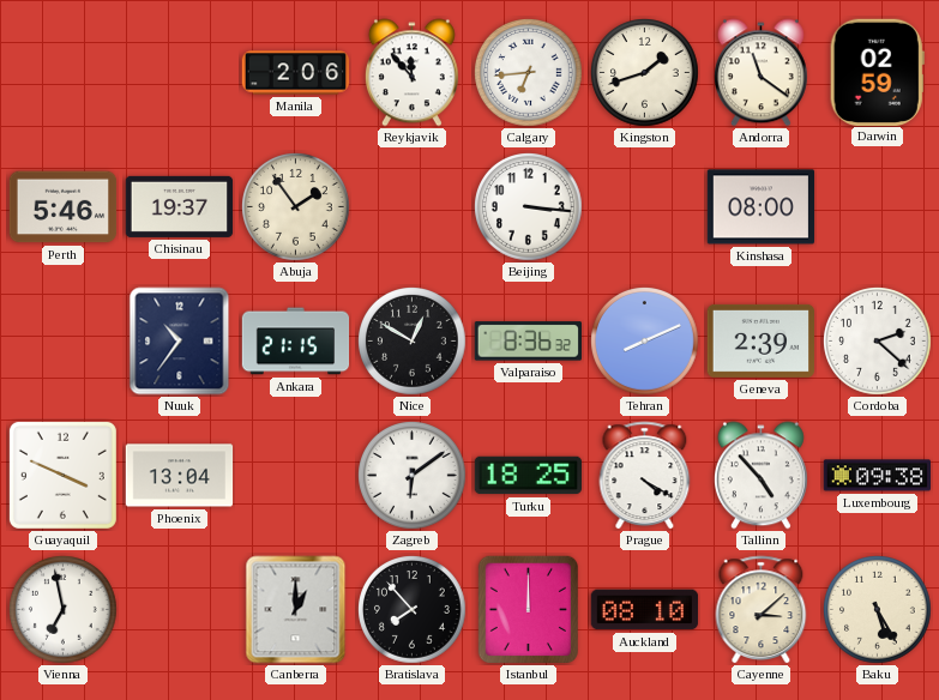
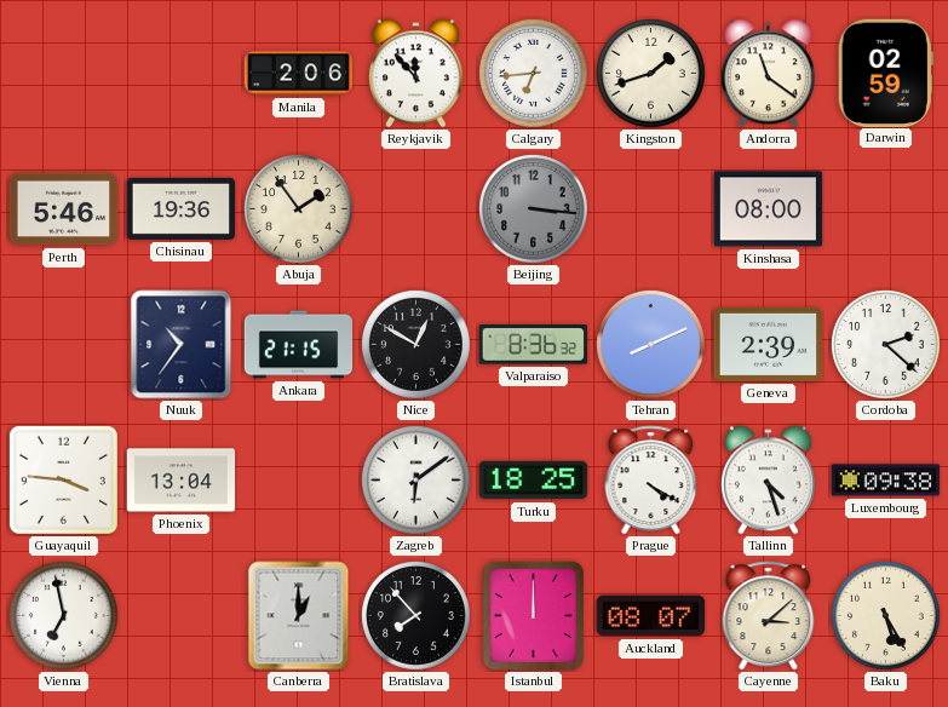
Chisinau: 19:37 -> 19:36
Beijing dial: white -> grey
Guayaquil: 3:49 -> 3:46
Tallinn: 4:53 -> 4:27
Auckland: 08:10 -> 08:07
